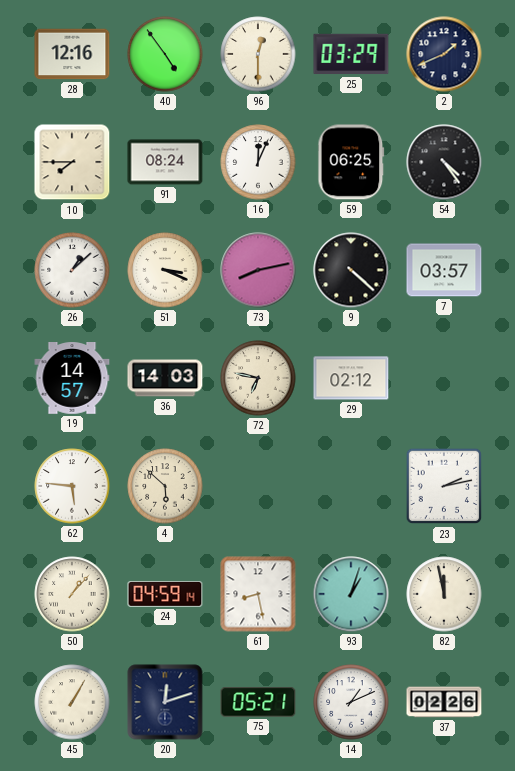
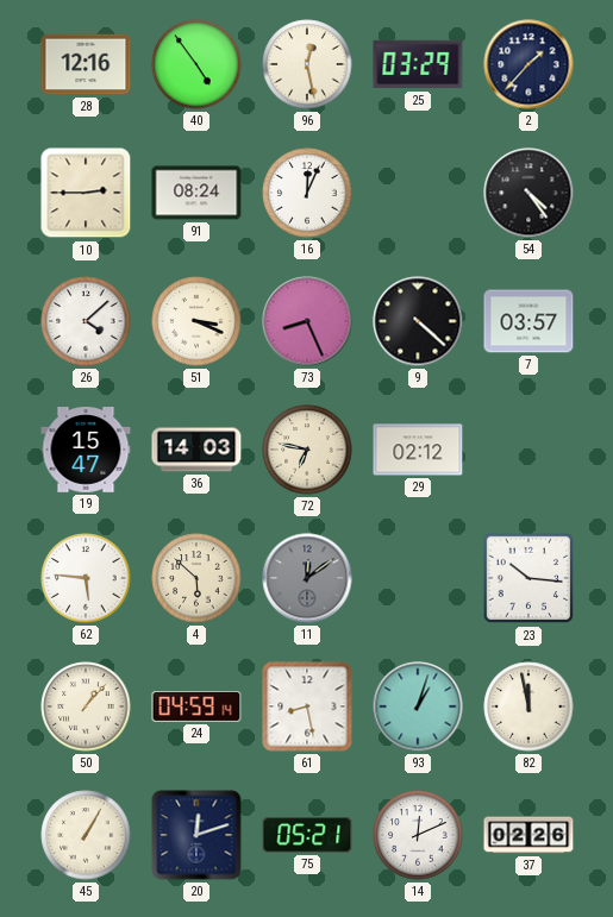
96: 12:30 -> 12:28
2: 1:41 -> 1:37
10: 7:45 -> 2:45
59: 06:25 -> none
26: 1:08 -> 4:08
73: 8:13 -> 8:26
19: 14:57 -> 15:47
11: none -> 12:09
23: 2:13 -> 10:16
14: 1:11 -> 12:11
